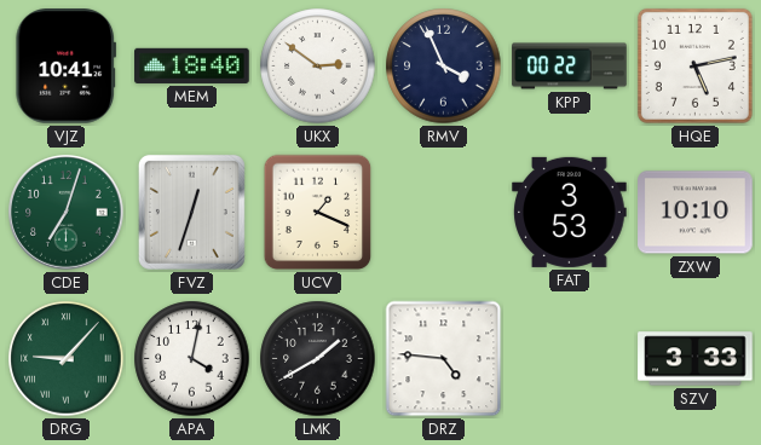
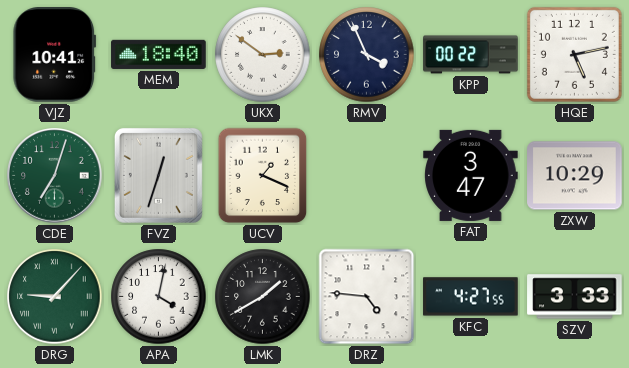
FAT: 3:53 -> 3:47
ZXW: 10:10 -> 10:29
KFC: none -> 4:27
